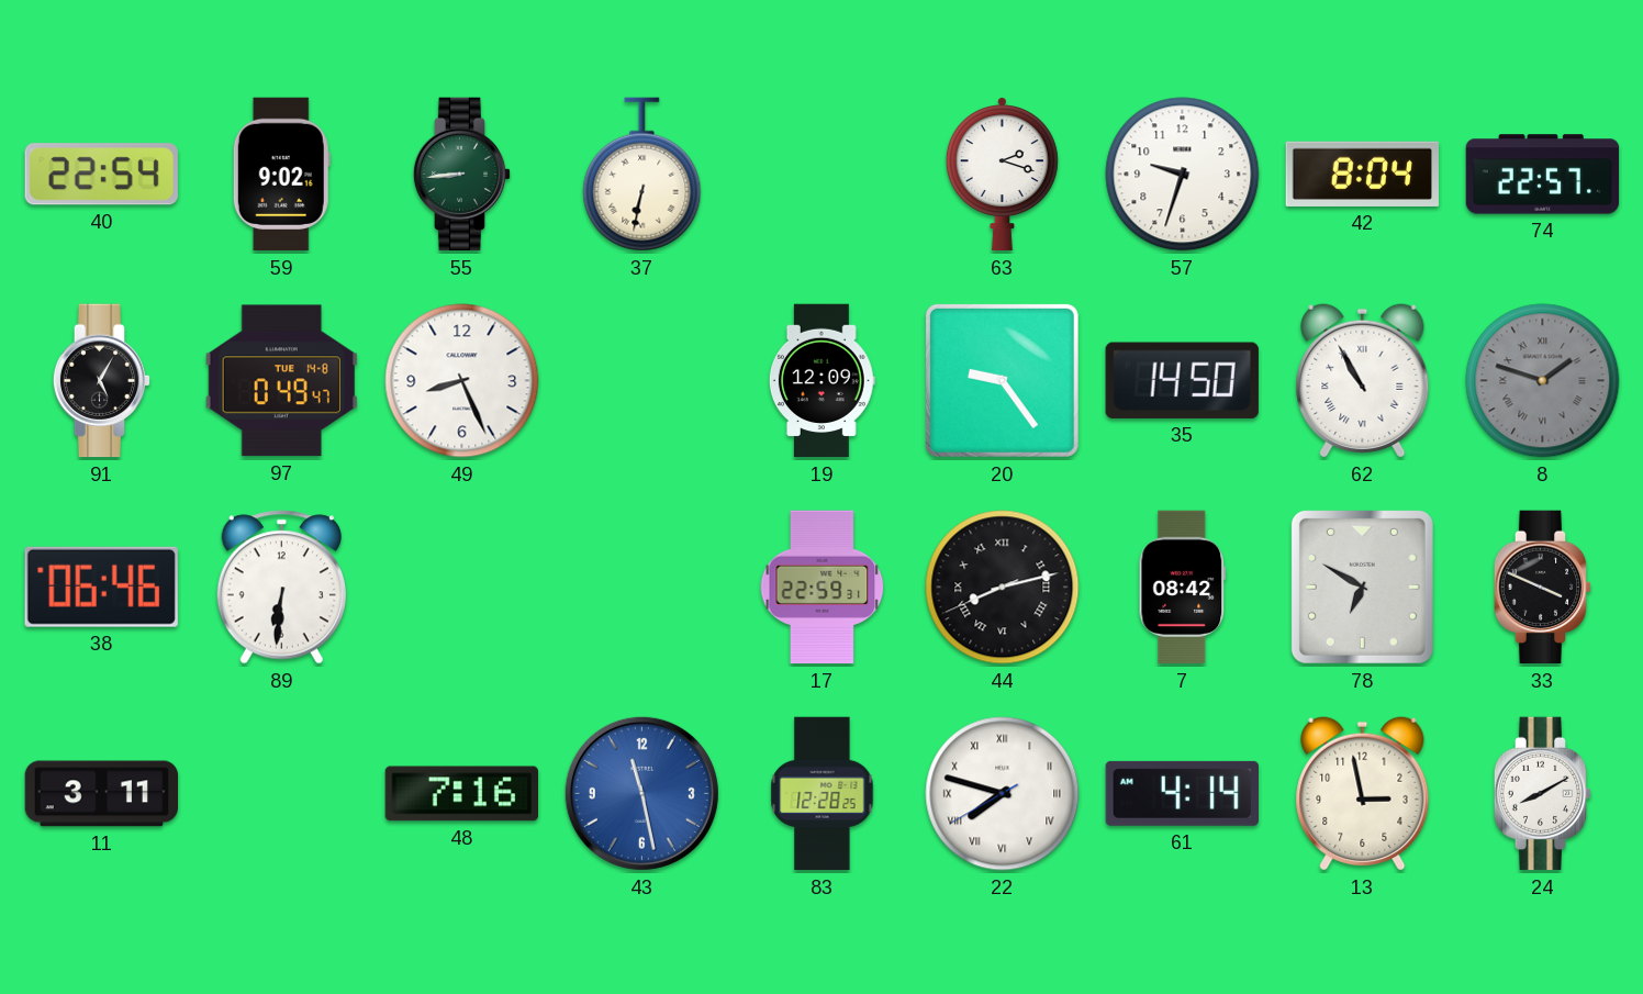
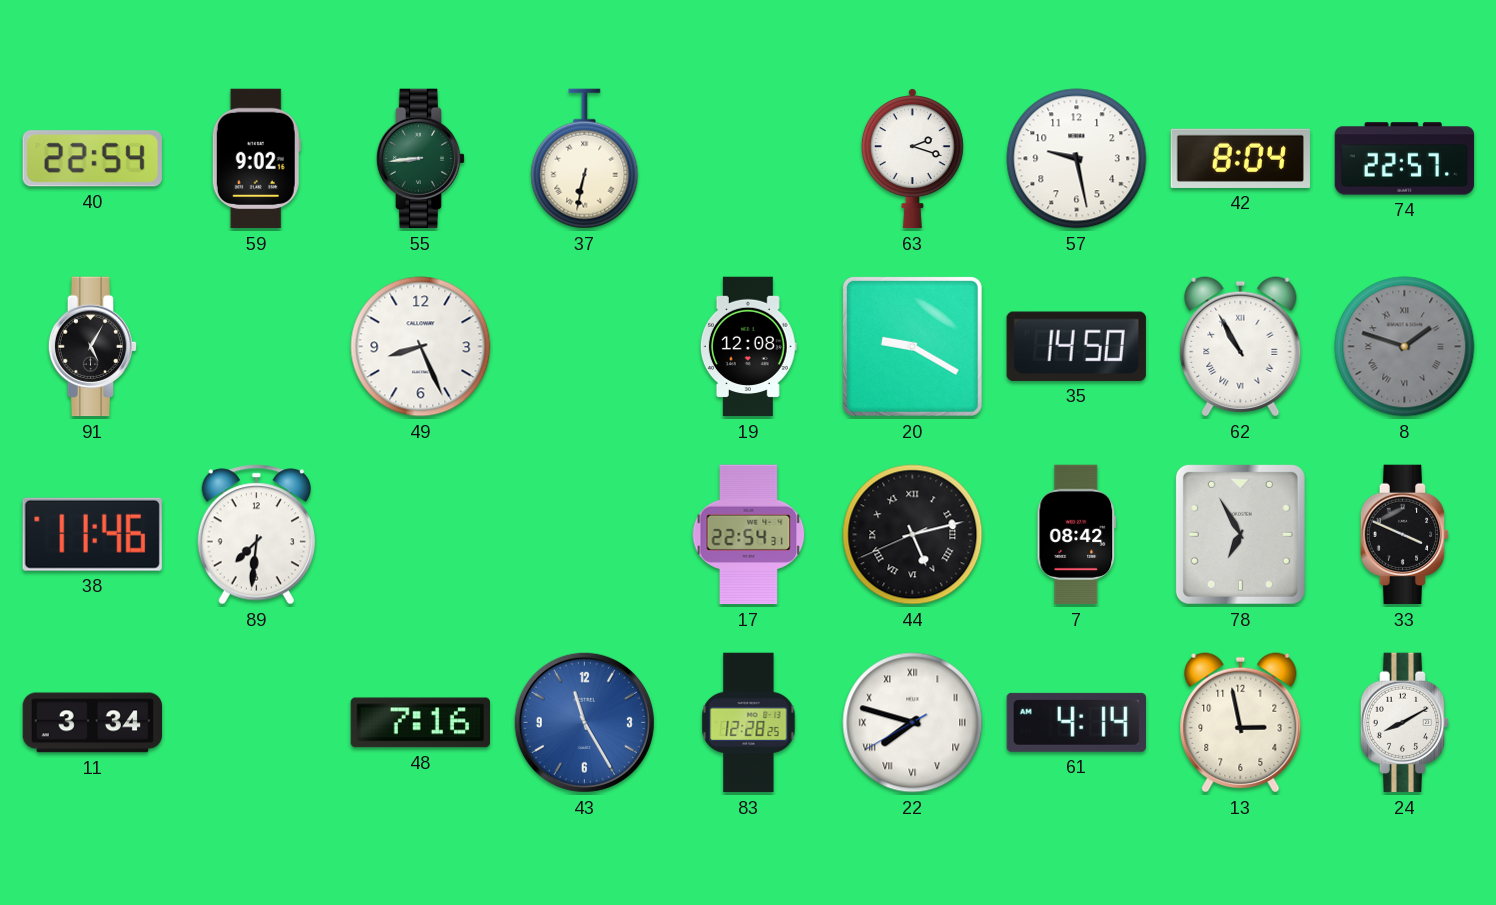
57: 9:33 -> 9:28
97: 0:49 -> none
19: 12:09 -> 12:08
20: 9:24 -> 9:20
38: 06:46 -> 11:46
89: 6:31 -> 7:31
17: 22:59 -> 22:54
44: 8:12 -> 5:12
78: 6:50 -> 6:55
11: 3:11 -> 3:34
43: 11:28 -> 11:25
